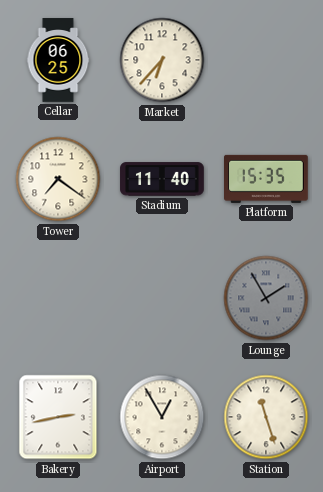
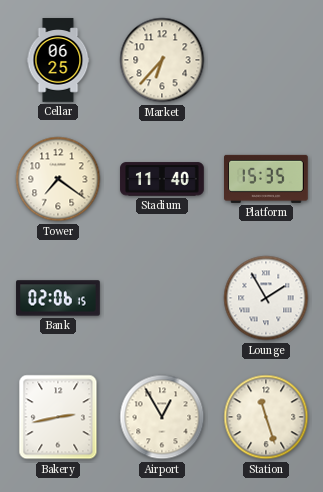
Bank: none -> 02:06
Lounge dial: grey -> white
